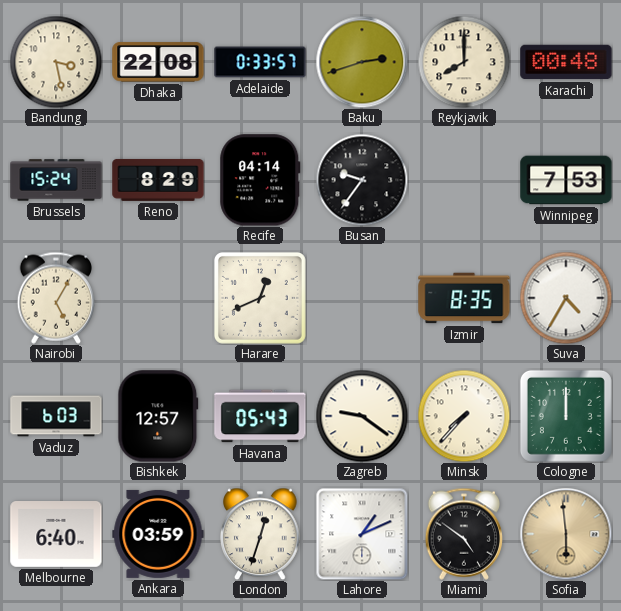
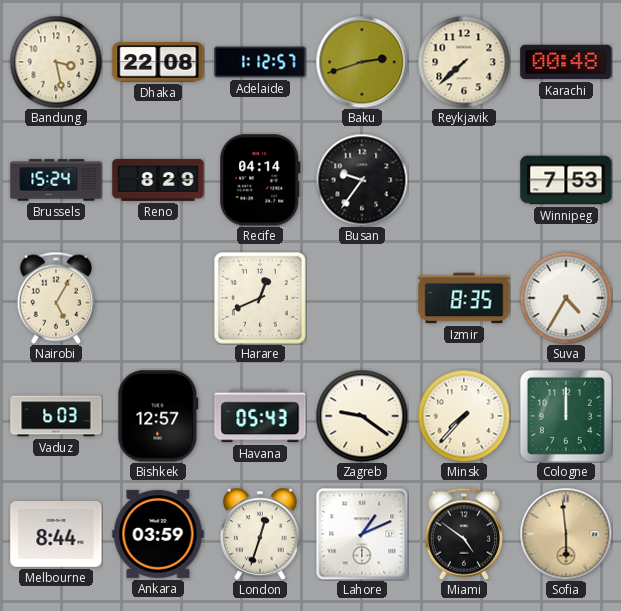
Adelaide: 0:33 -> 1:12
Reykjavik: 8:00 -> 7:38
Melbourne: 6:40 -> 8:44
